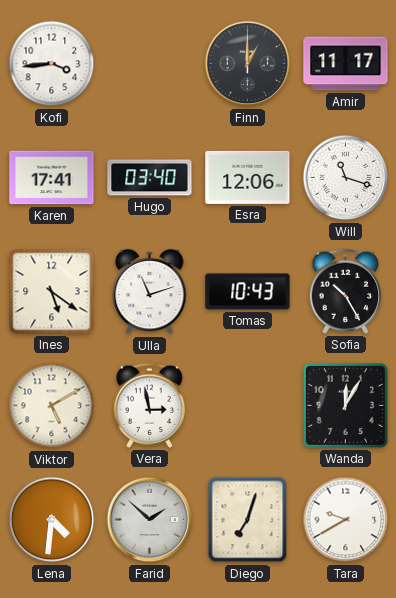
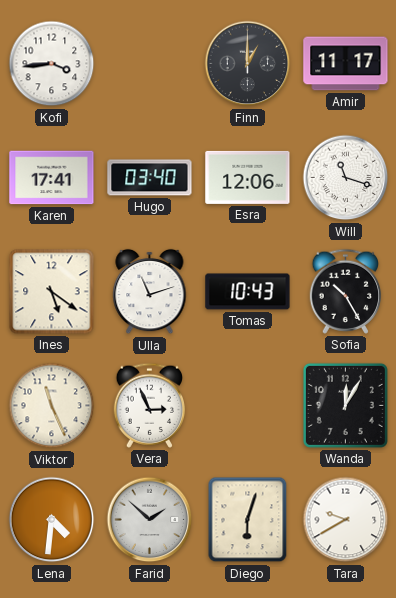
Viktor: 5:10 -> 11:26
Vera: 2:58 -> 2:56
Diego: 7:03 -> 6:03
